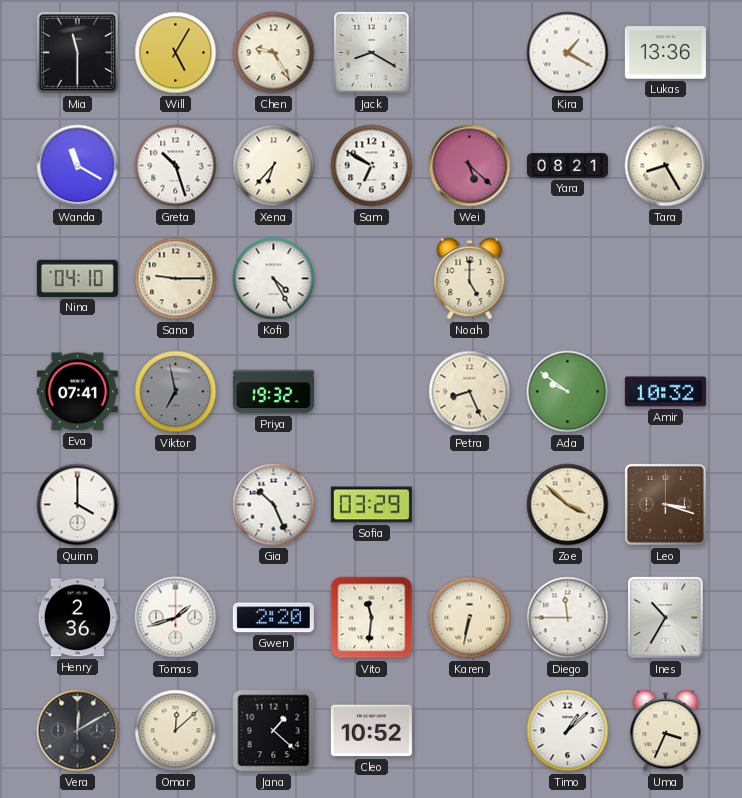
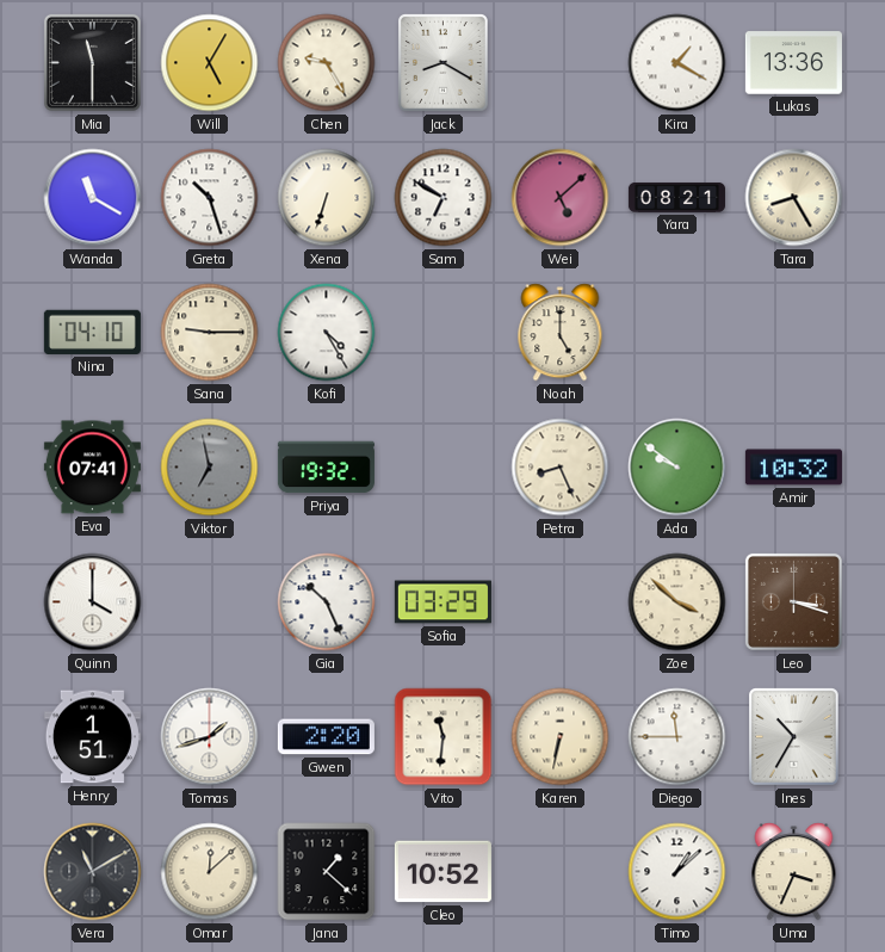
Xena: 6:37 -> 6:33
Wei: 5:22 -> 5:08
Henry: 2:36 -> 1:51
Vera: 12:10 -> 11:10
